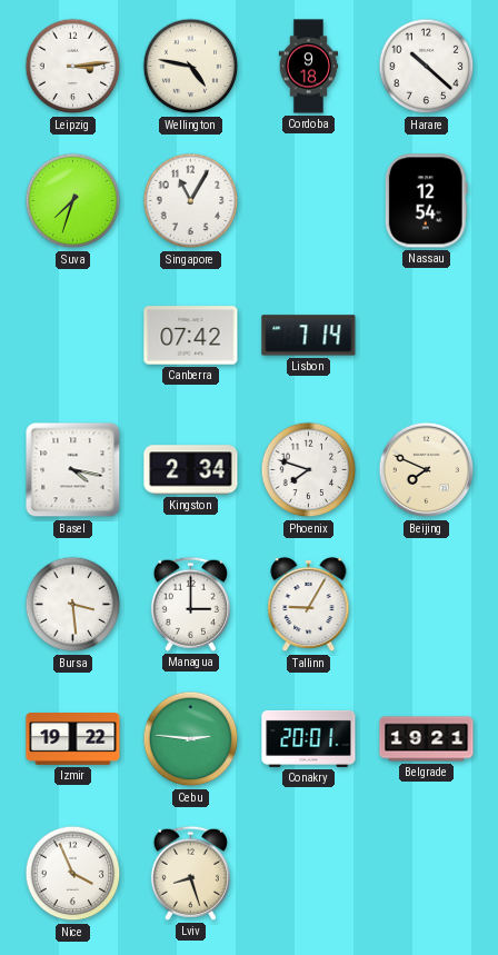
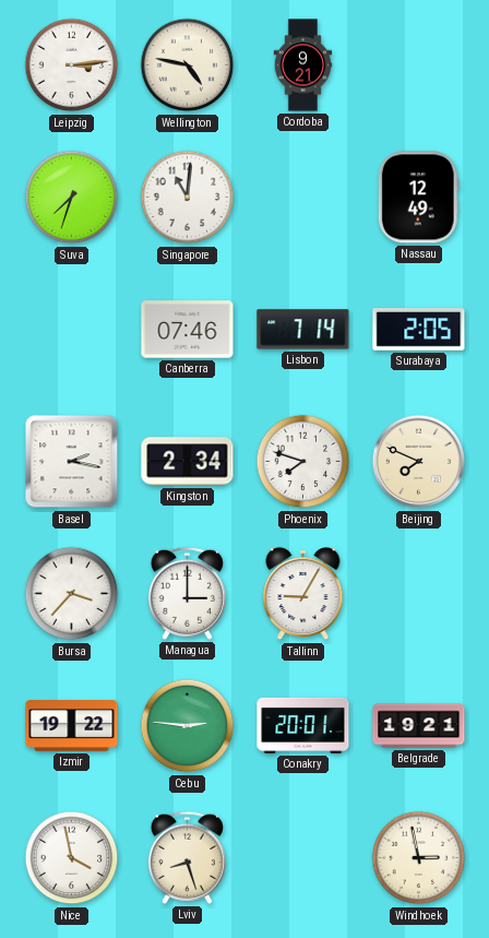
Cordoba: 9:18 -> 9:21
Harare: 10:22 -> none
Singapore: 11:05 -> 11:01
Nassau: 12:54 -> 12:49
Canberra: 07:42 -> 07:46
Surabaya: none -> 2:05
Basel: 4:17 -> 2:17
Bursa: 3:29 -> 3:37
Nice: 3:56 -> 3:58
Windhoek: none -> 2:58
